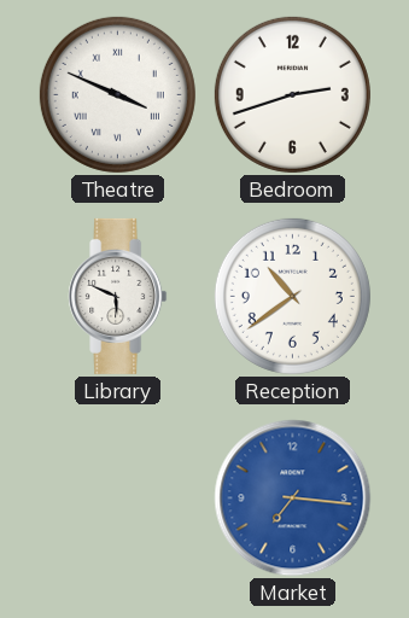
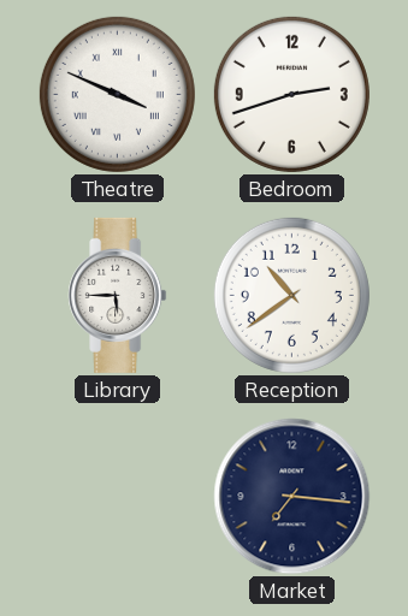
Library: 5:49 -> 5:45
Market dial: blue -> navy
